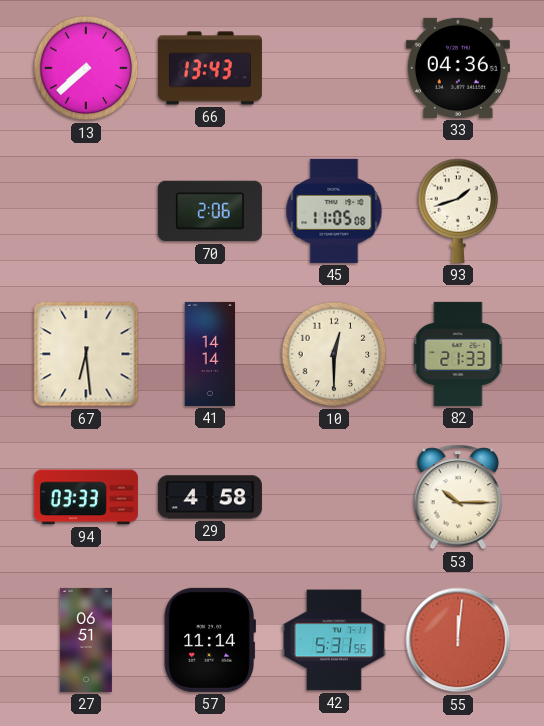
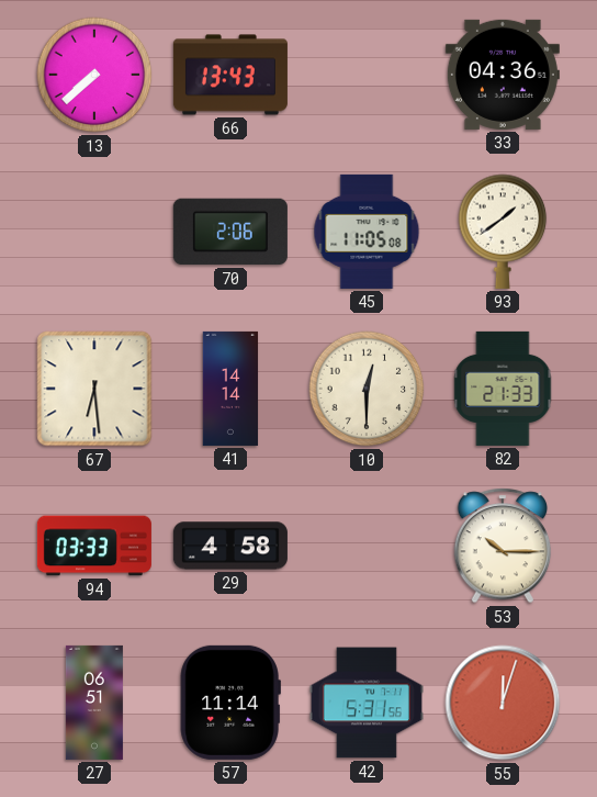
93: 1:42 -> 1:39
55: 12:01 -> 12:03
